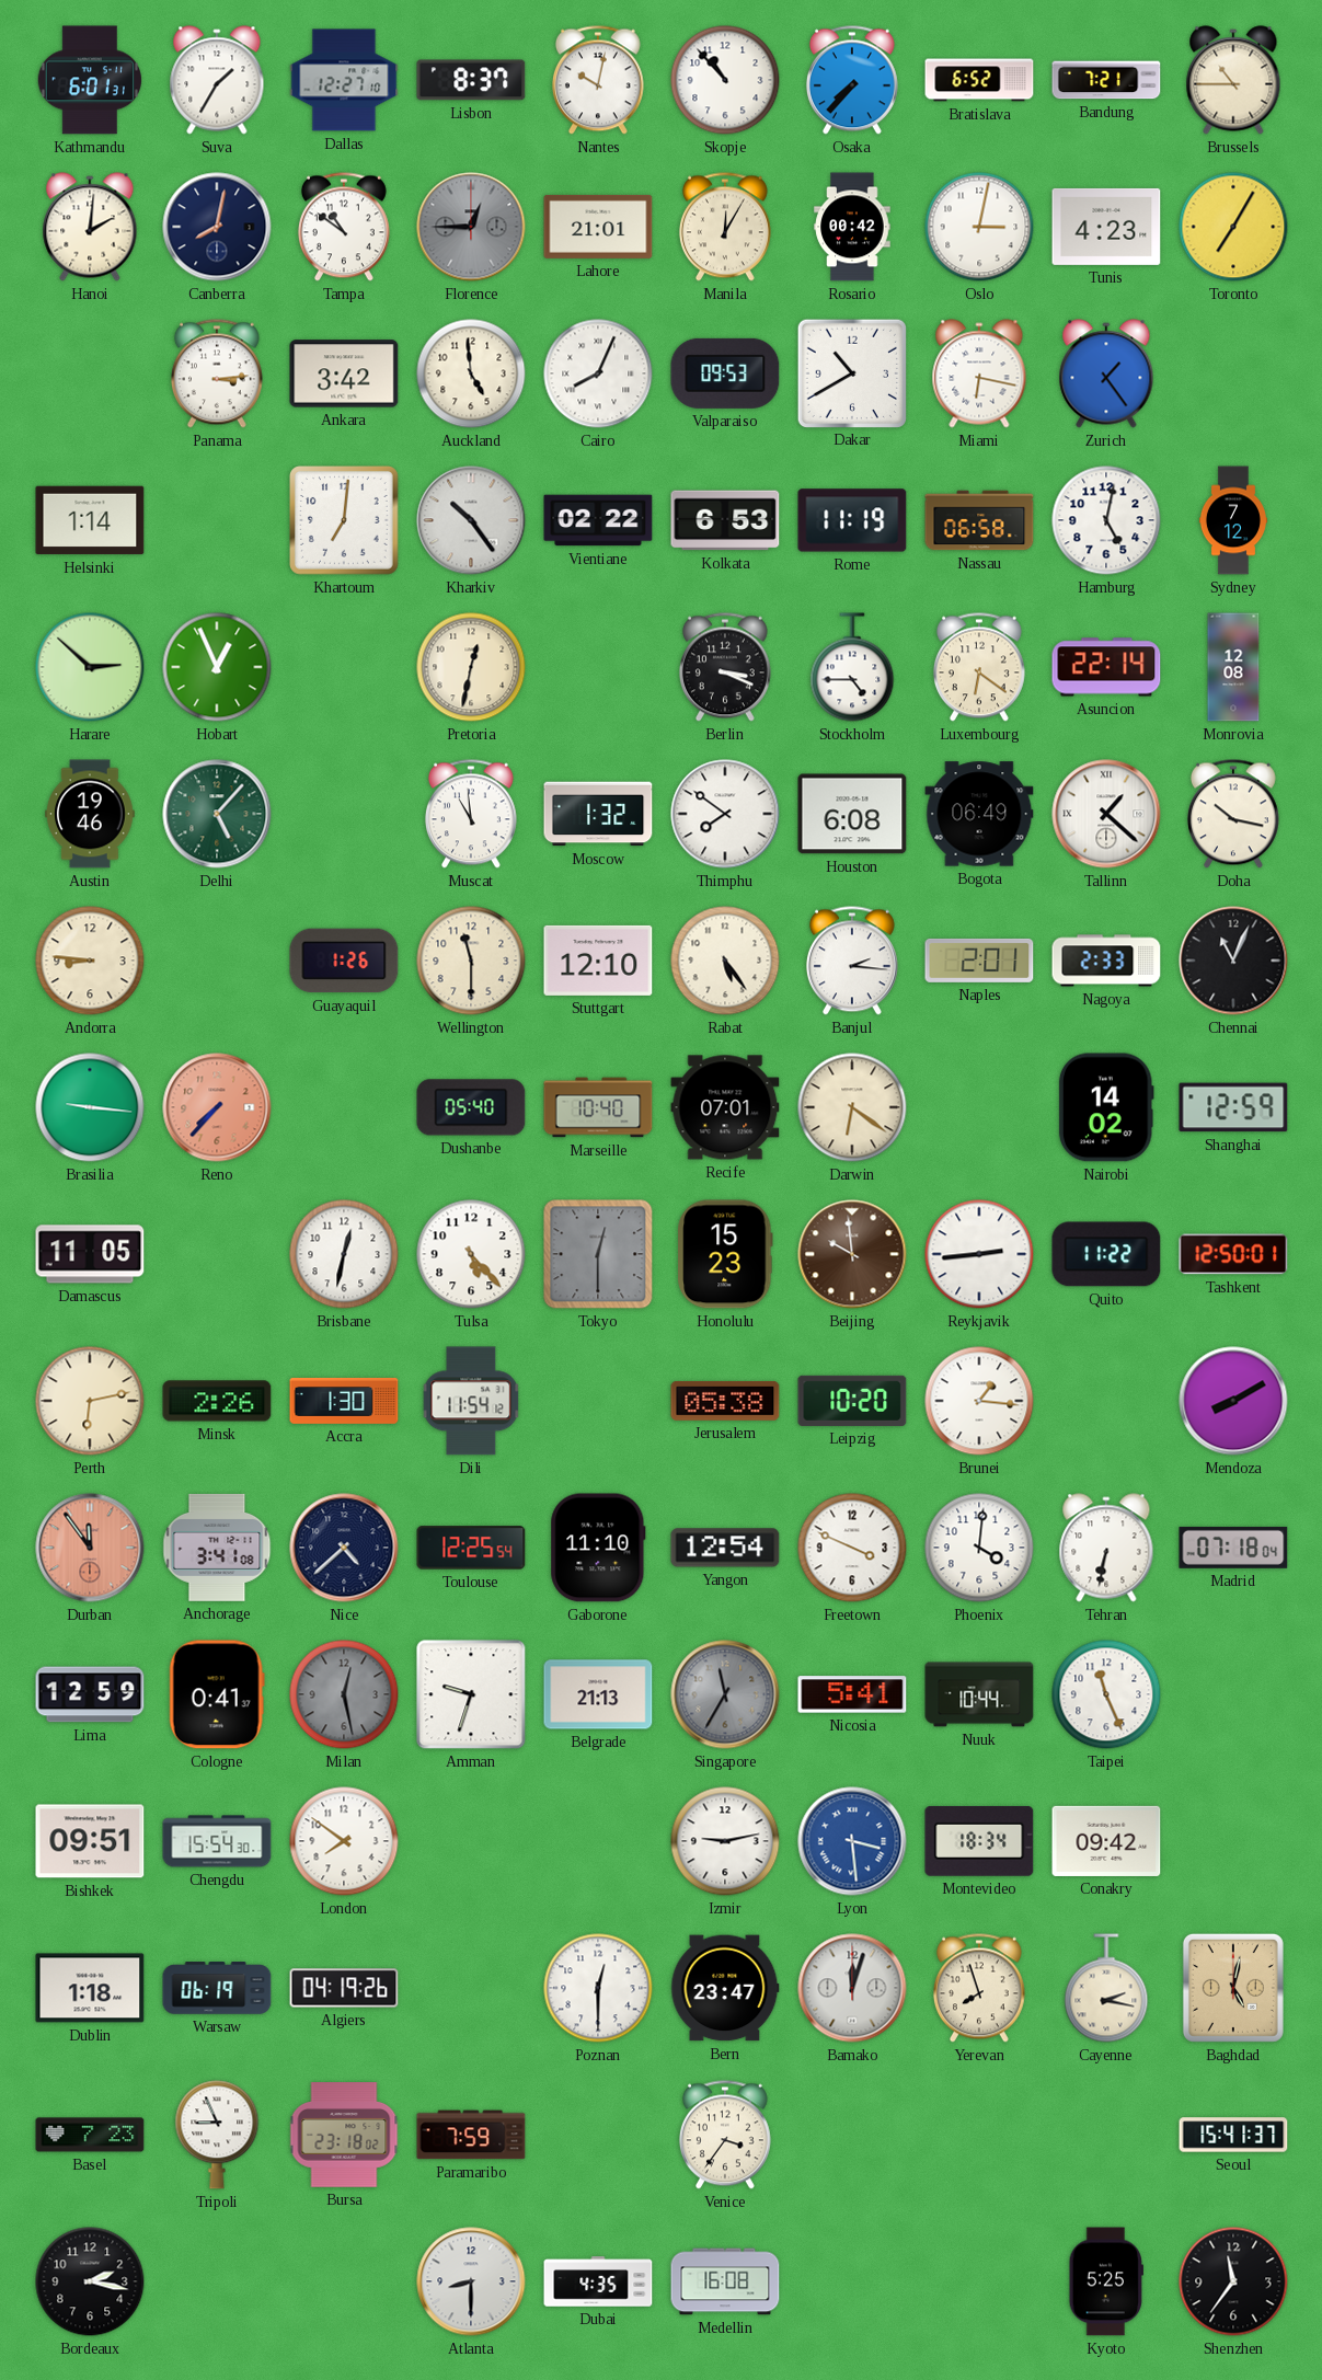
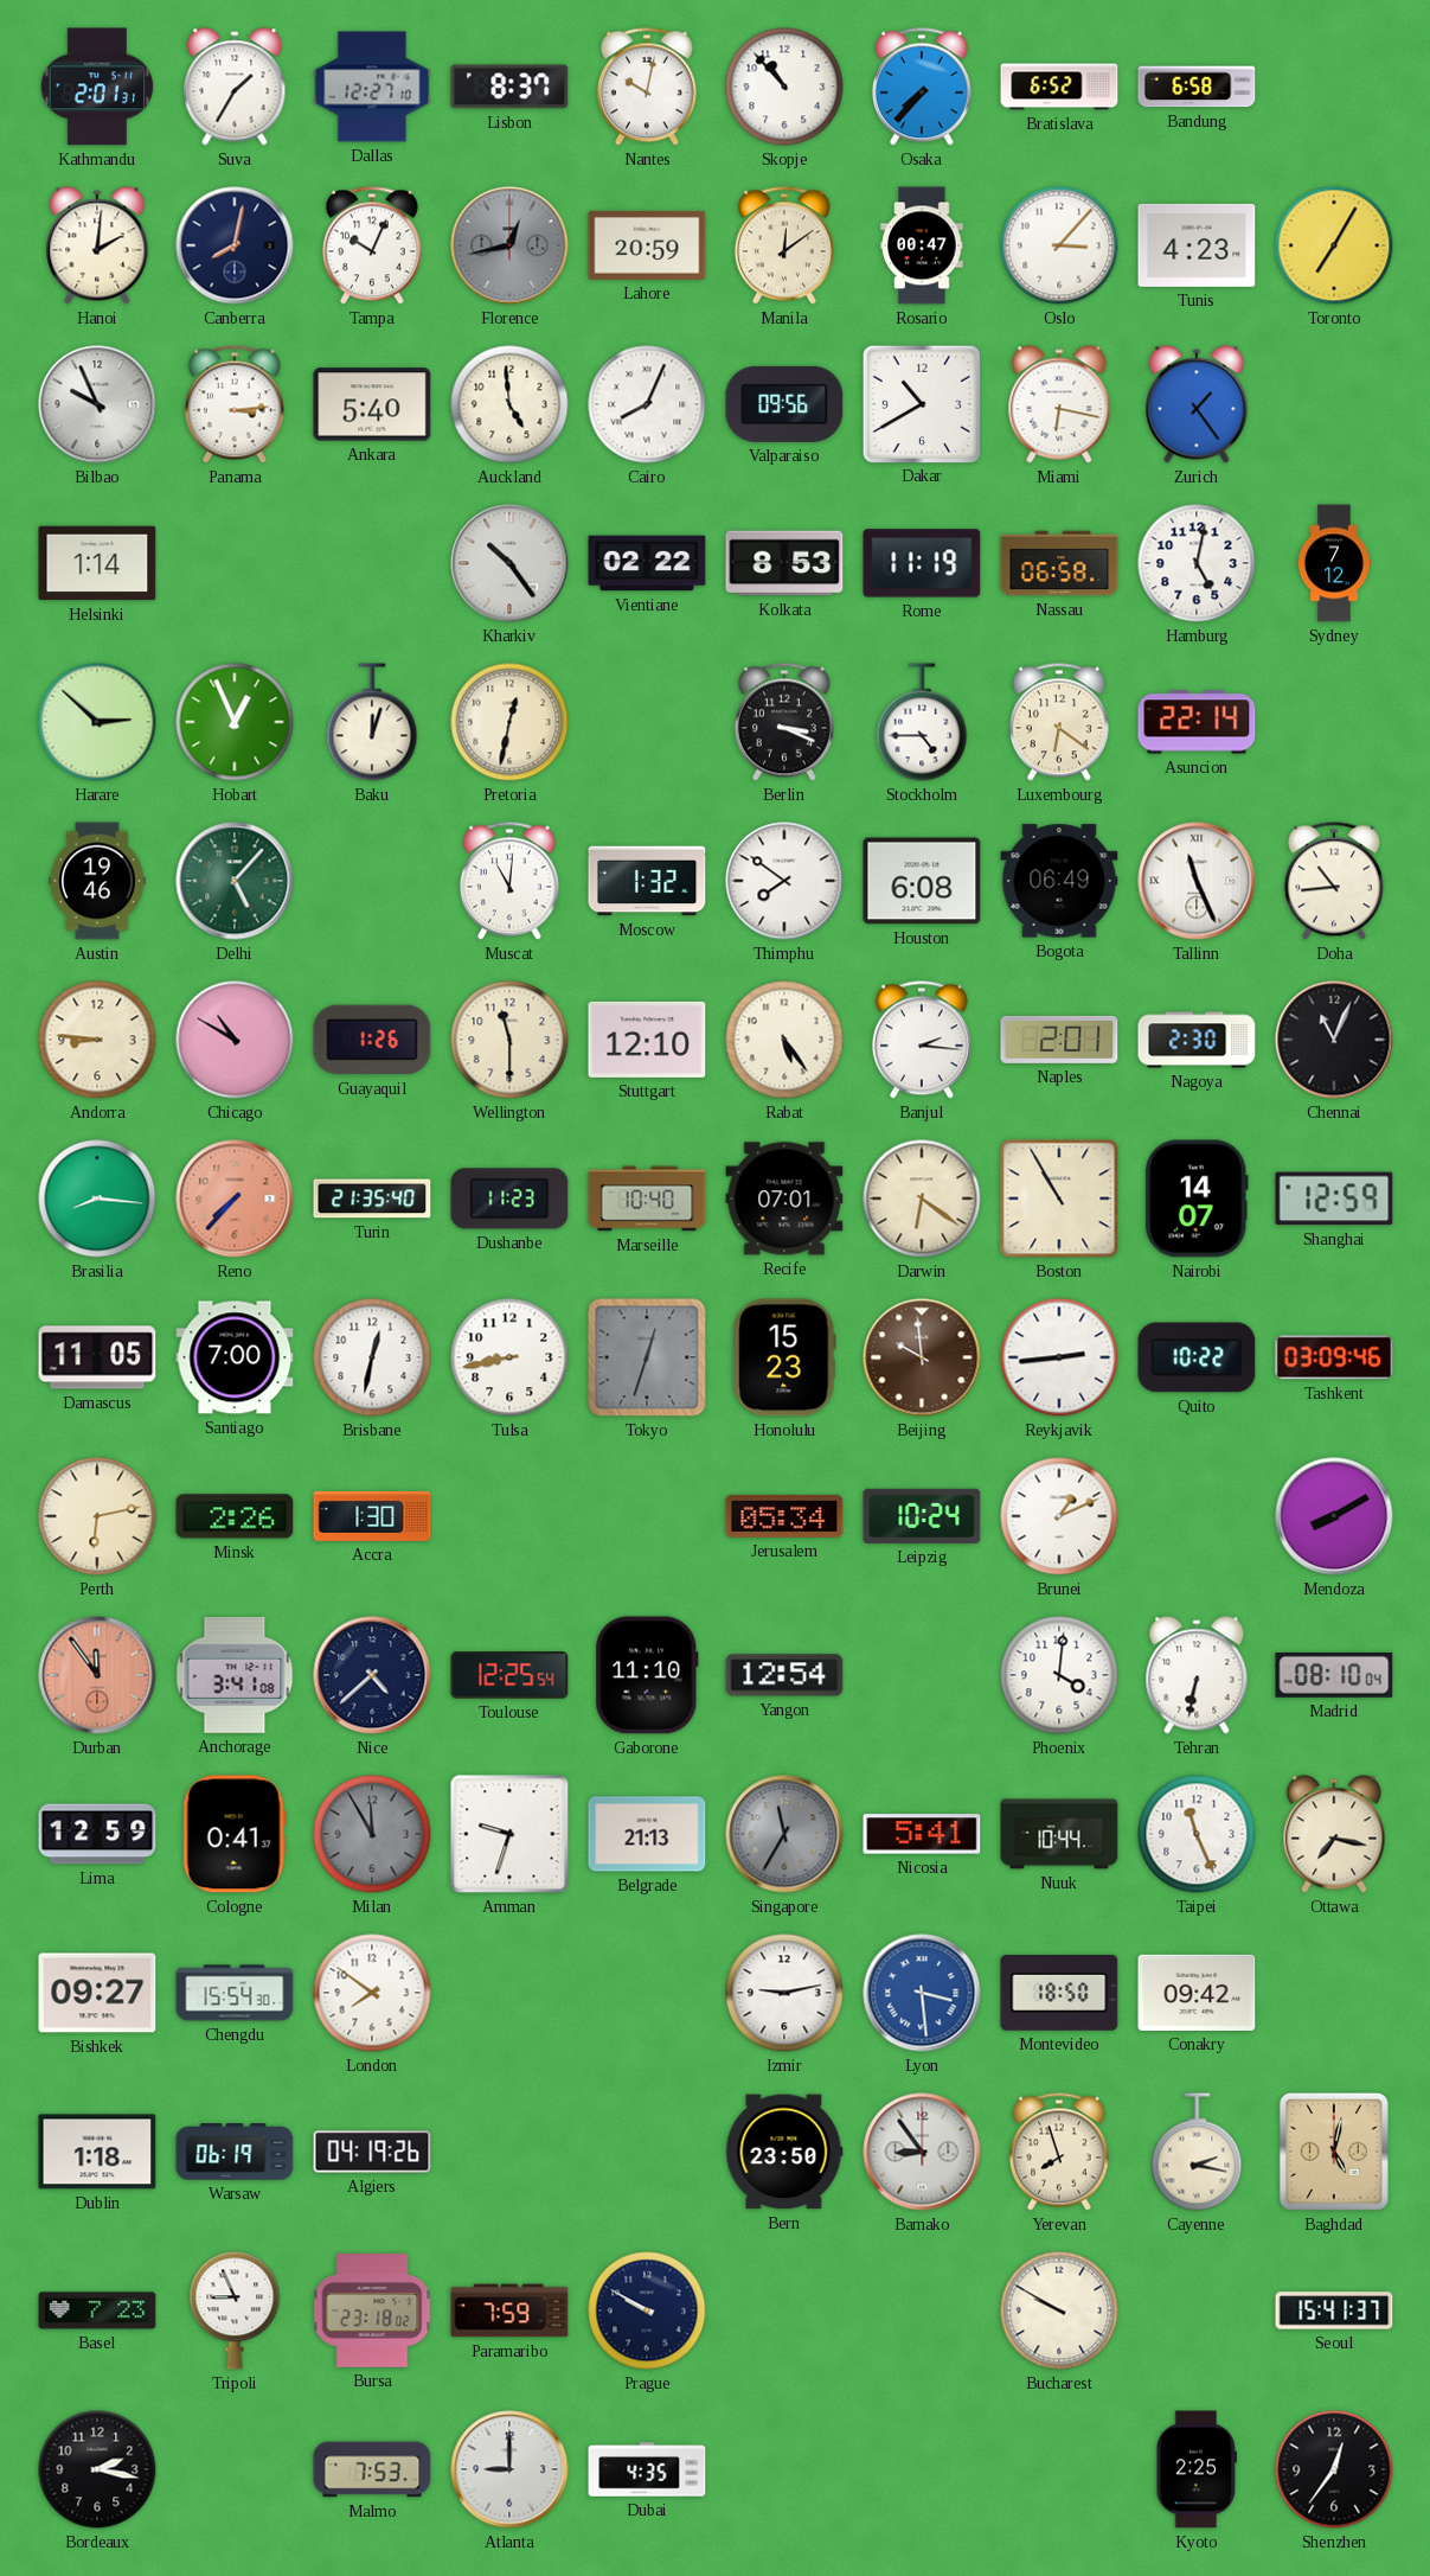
Kathmandu: 6:01 -> 2:01
Bandung: 7:21 -> 6:58
Brussels: 10:45 -> none
Tampa: 10:51 -> 10:04
Florence: 12:45 -> 12:43
Lahore: 21:01 -> 20:59
Manila: 12:05 -> 12:09
Rosario: 00:42 -> 00:47
Oslo: 3:02 -> 3:07
Bilbao: none -> 9:56
Ankara: 3:42 -> 5:40
Valparaiso: 09:53 -> 09:56
Khartoum: 7:01 -> none
Kolkata: 6:53 -> 8:53
Baku: none -> 12:03
Monrovia: 12:08 -> none
Muscat: 10:59 -> 11:01
Tallinn: 1:22 -> 11:26
Doha: 10:17 -> 10:44
Chicago: none -> 10:50
Nagoya: 2:33 -> 2:30
Brasilia: 9:16 -> 8:16
Turin: none -> 21:35
Dushanbe: 05:40 -> 11:23
Boston: none -> 10:55
Nairobi: 14:02 -> 14:07
Santiago: none -> 7:00
Tulsa: 5:23 -> 8:43
Tokyo: 12:30 -> 12:33
Quito: 11:22 -> 10:22
Tashkent: 12:50 -> 03:09
Dili: 11:54 -> none
Jerusalem: 05:38 -> 05:34
Leipzig: 10:20 -> 10:24
Brunei: 1:16 -> 1:11
Freetown: 3:49 -> none
Madrid: 07:18 -> 08:10
Milan: 12:28 -> 11:55
Ottawa: none -> 7:17
Bishkek: 09:51 -> 09:27
Montevideo: 18:34 -> 18:50
Poznan: 12:30 -> none
Bern: 23:47 -> 23:50
Bamako: 12:03 -> 8:54
Prague: none -> 9:50
Venice: 3:36 -> none
Bucharest: none -> 9:50
Malmo: none -> 7:53
Atlanta: 8:30 -> 9:00
Medellin: 16:08 -> none
Kyoto: 5:25 -> 2:25
Shenzhen: 11:36 -> 12:36
